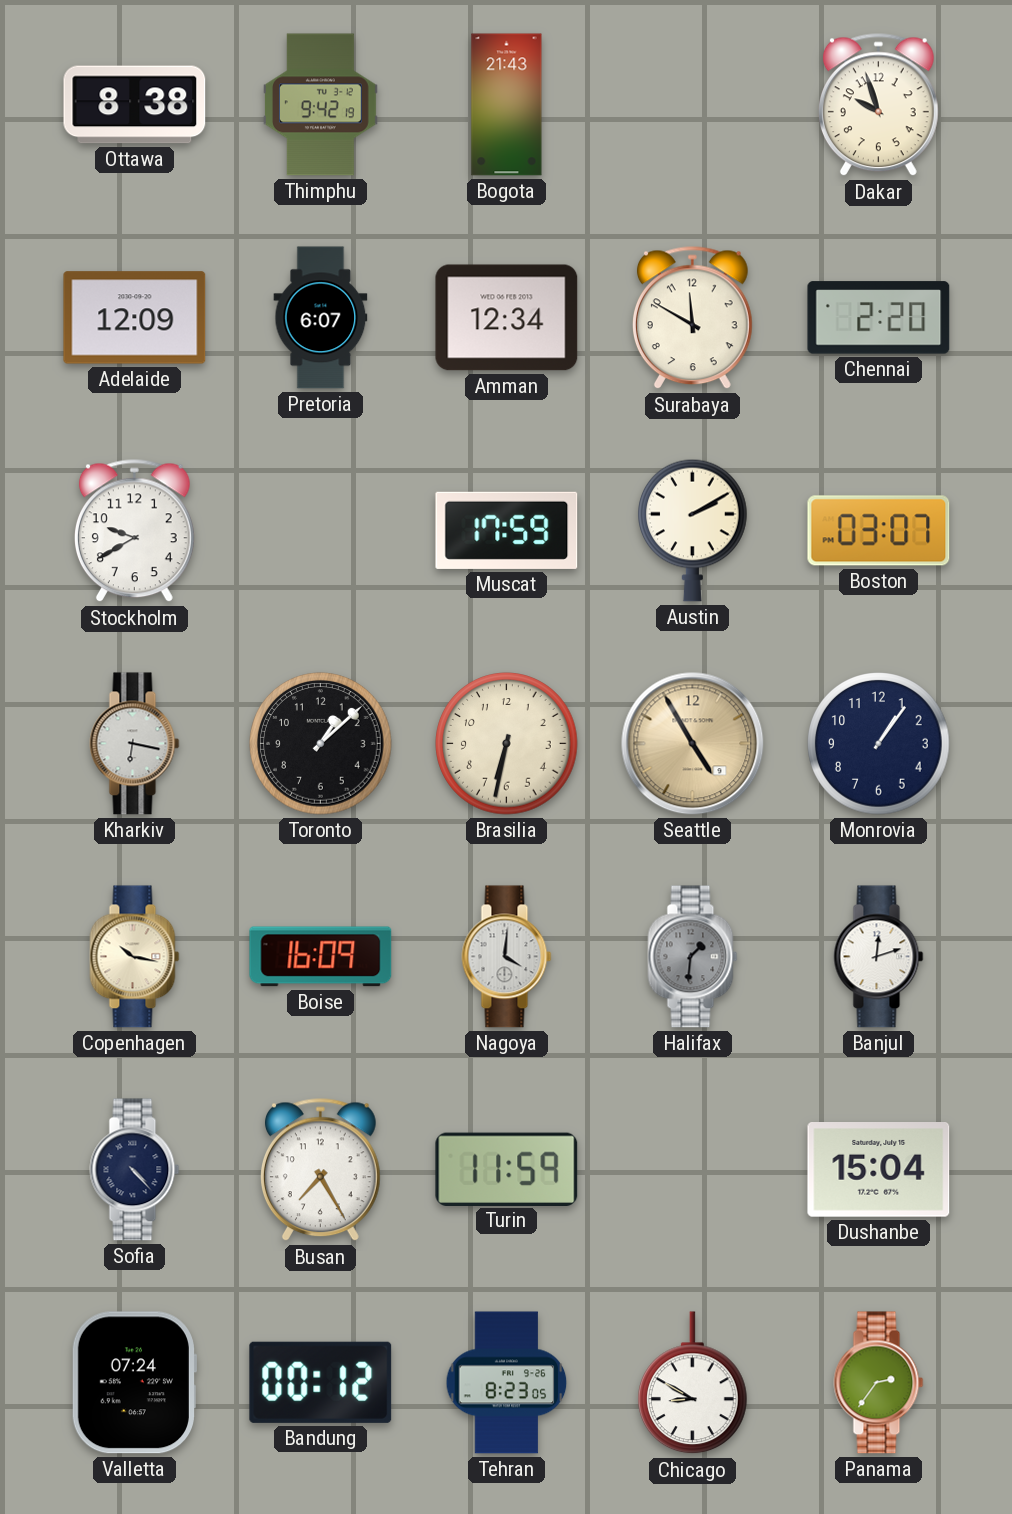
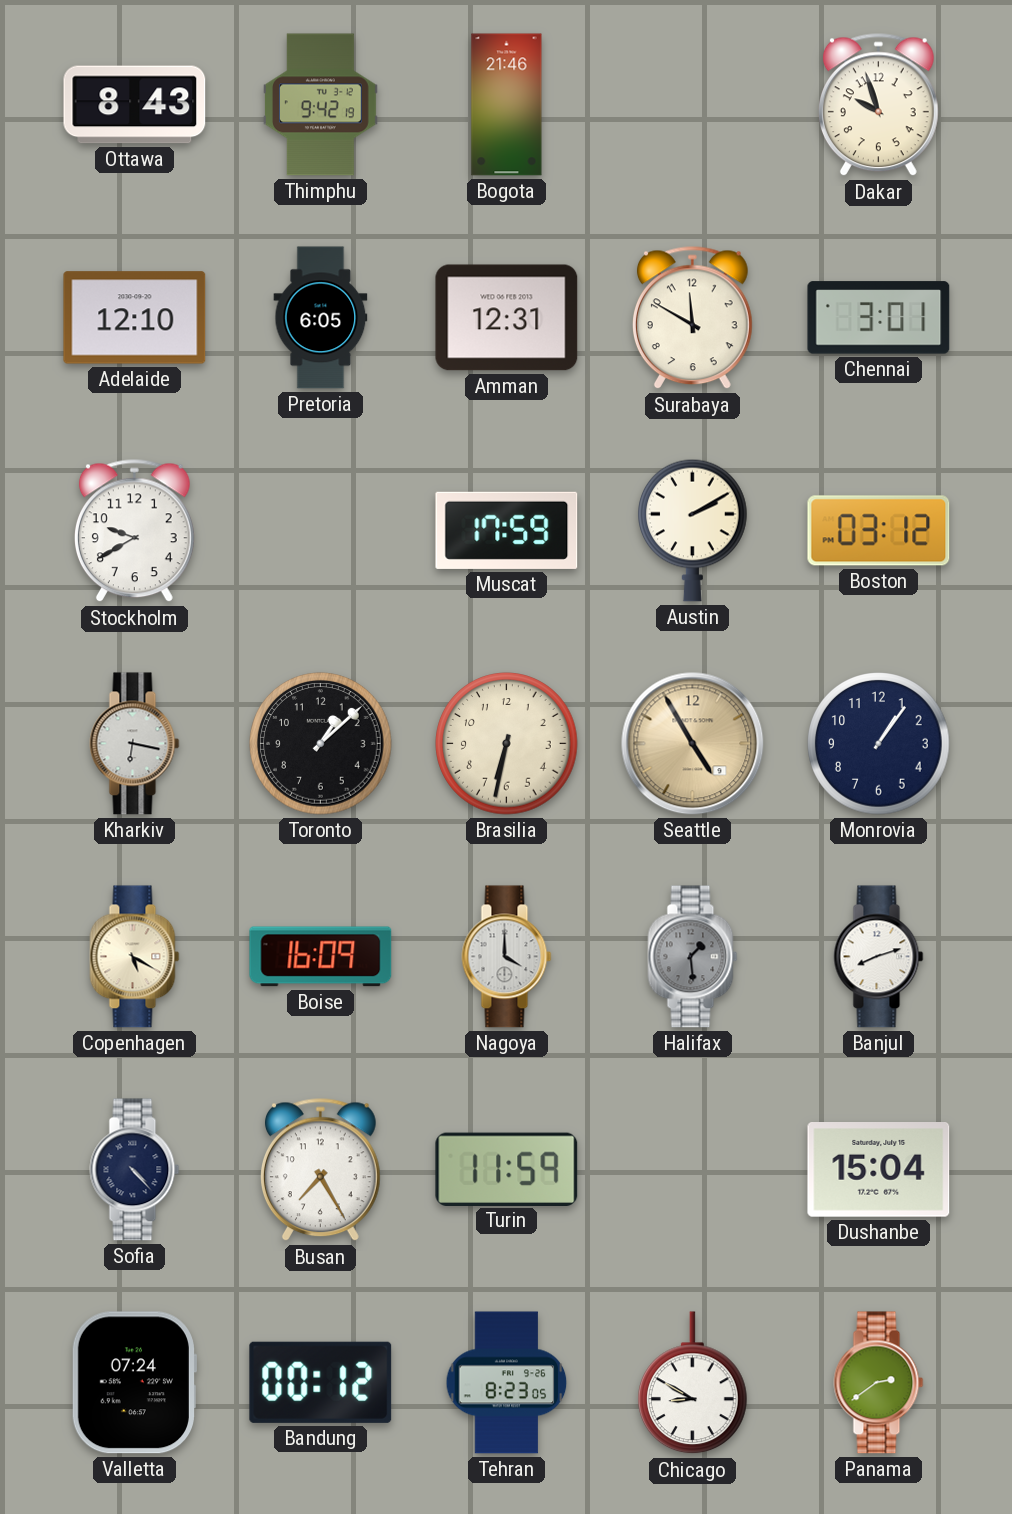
Ottawa: 8:38 -> 8:43
Bogota: 21:43 -> 21:46
Adelaide: 12:09 -> 12:10
Pretoria: 6:07 -> 6:05
Amman: 12:34 -> 12:31
Chennai: 2:20 -> 3:01
Boston: 03:07 -> 03:12
Copenhagen: 10:17 -> 5:20
Nagoya: 4:01 -> 4:00
Halifax: 1:31 -> 1:29
Banjul: 12:12 -> 8:12
Panama: 2:36 -> 2:39
